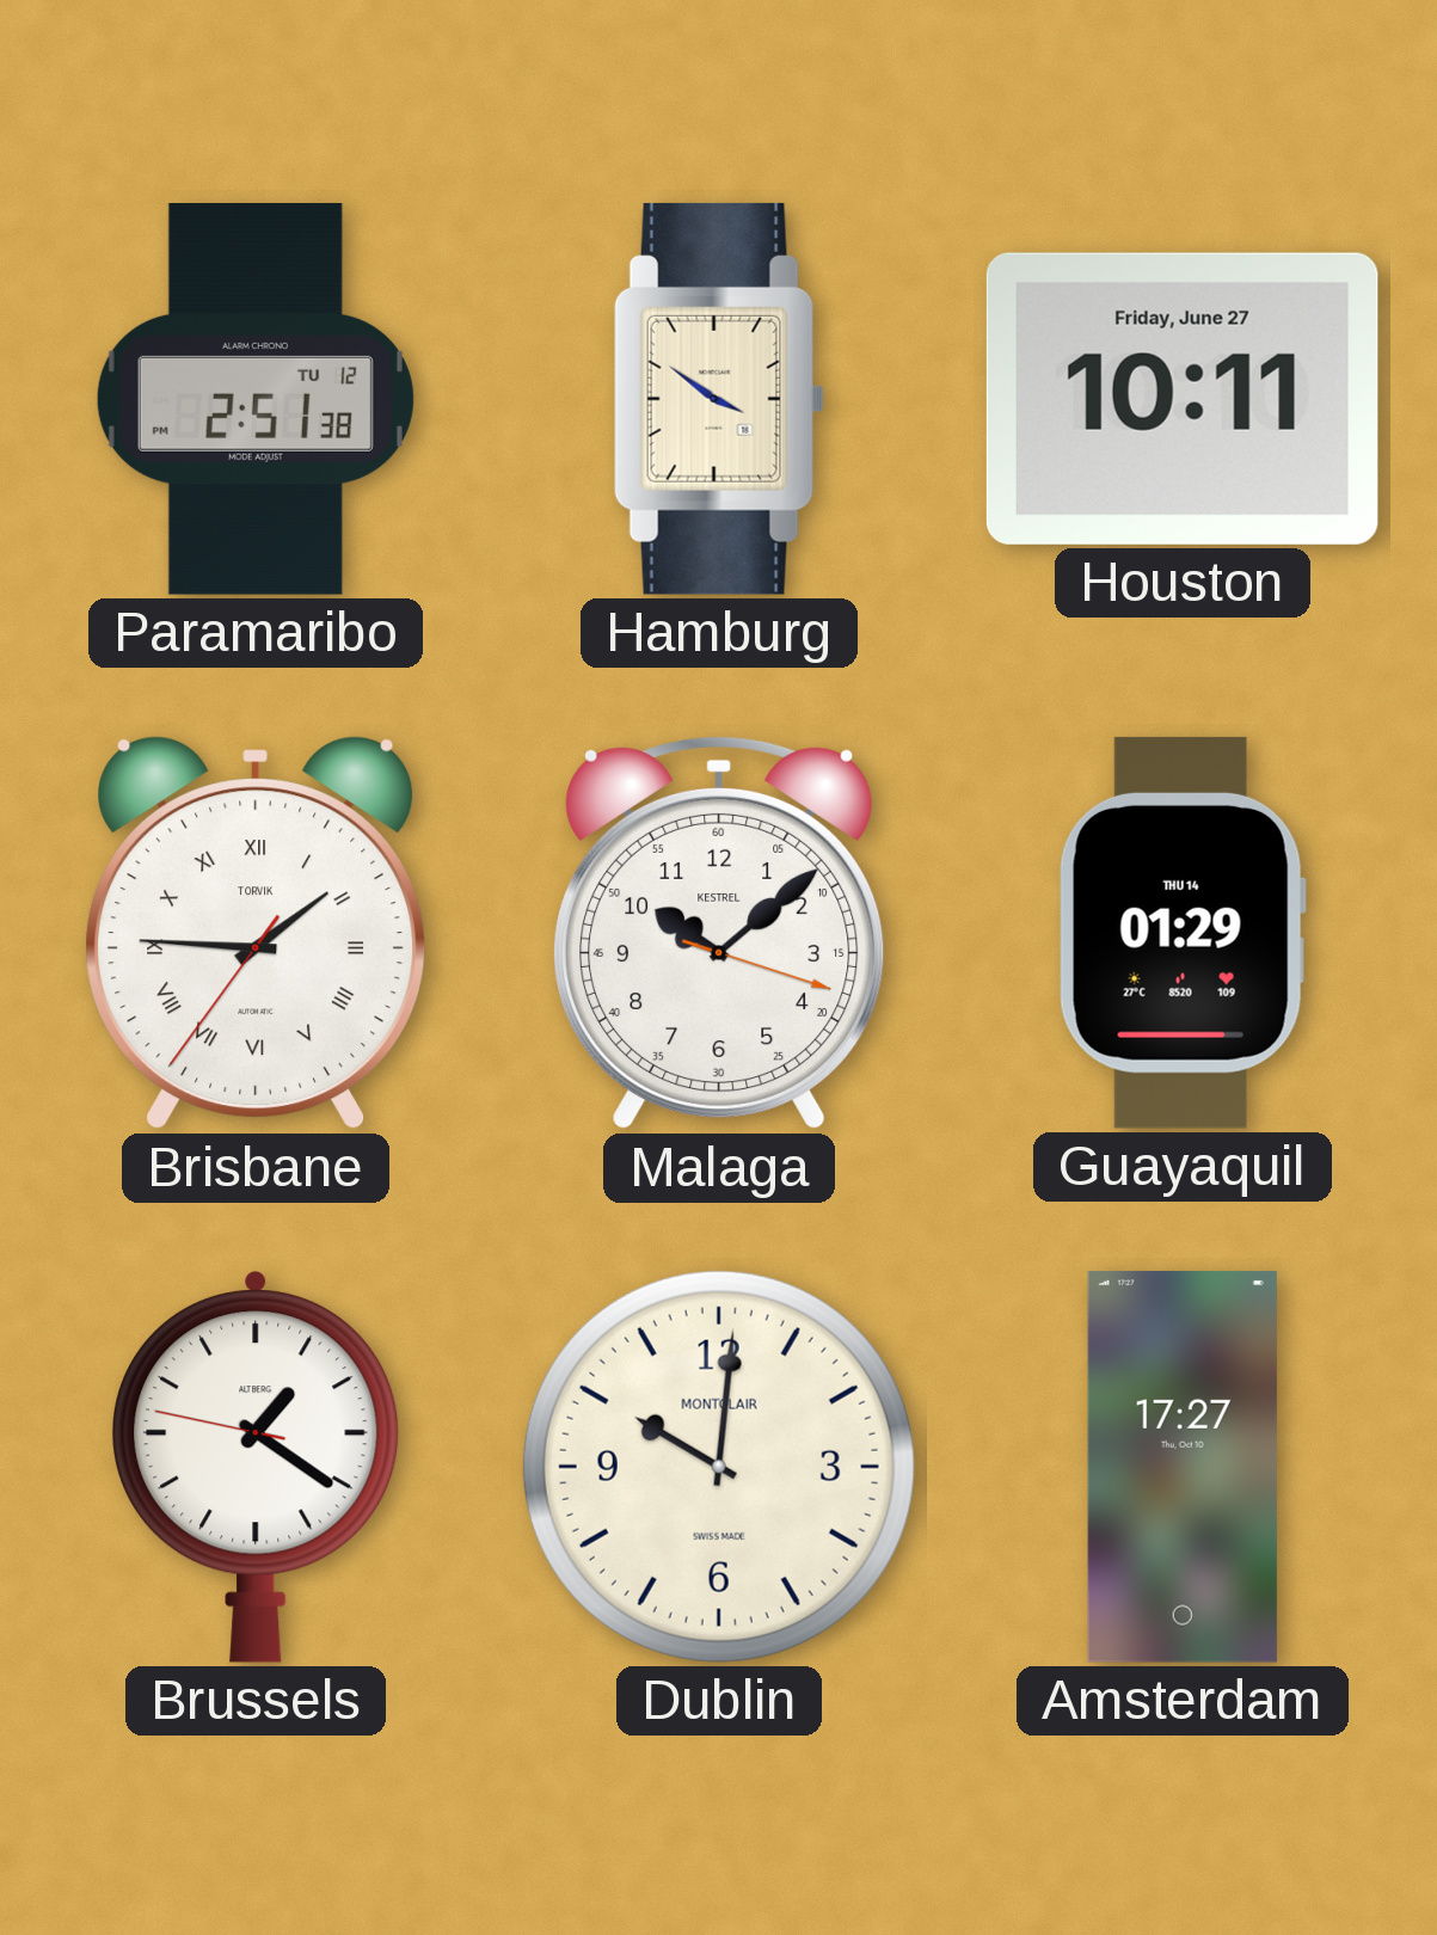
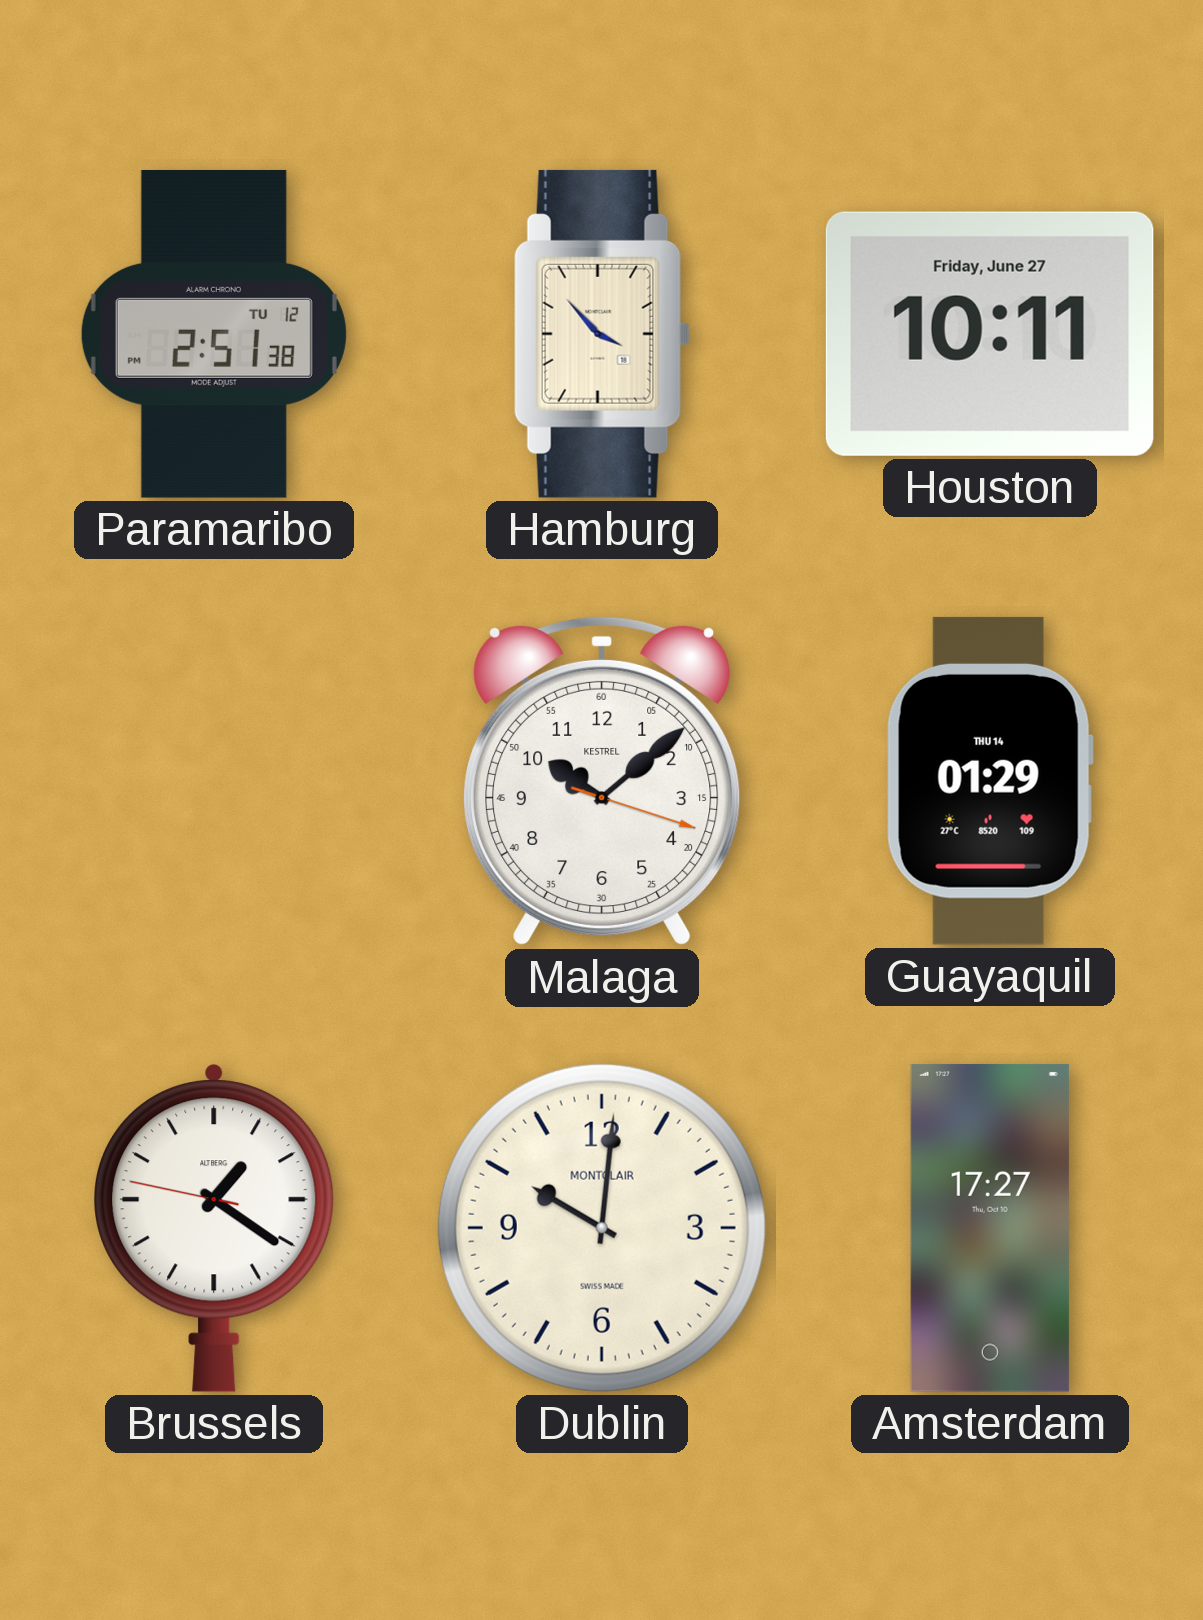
Hamburg: 3:51 -> 3:53
Brisbane: 1:45 -> none
